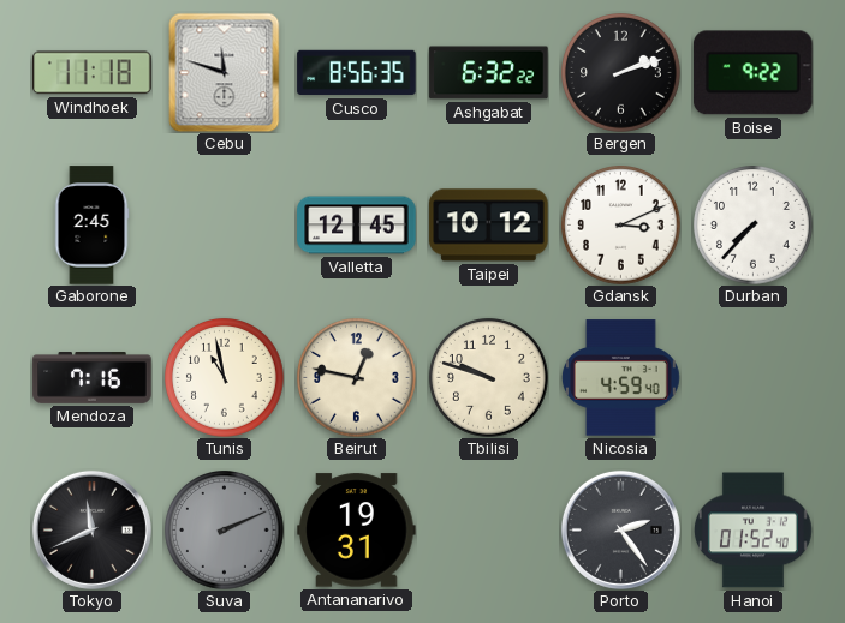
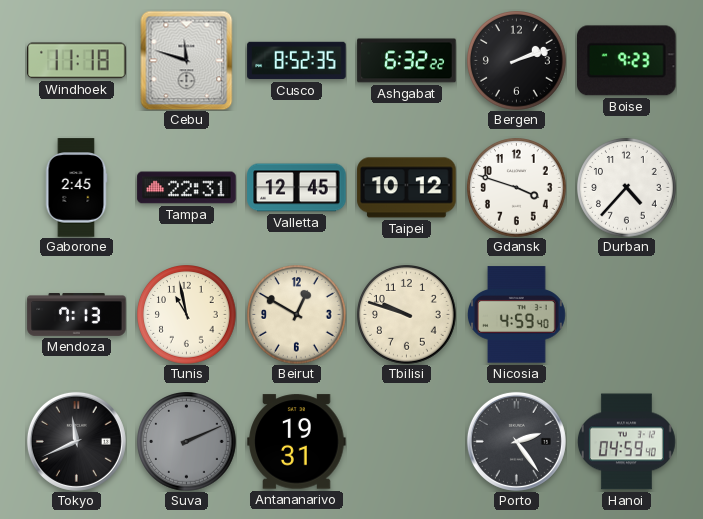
Cusco: 8:56 -> 8:52
Boise: 9:22 -> 9:23
Tampa: none -> 22:31
Gdansk: 3:11 -> 3:48
Durban: 7:37 -> 4:37
Mendoza: 7:16 -> 7:13
Beirut: 12:47 -> 12:50
Hanoi: 01:52 -> 04:59
